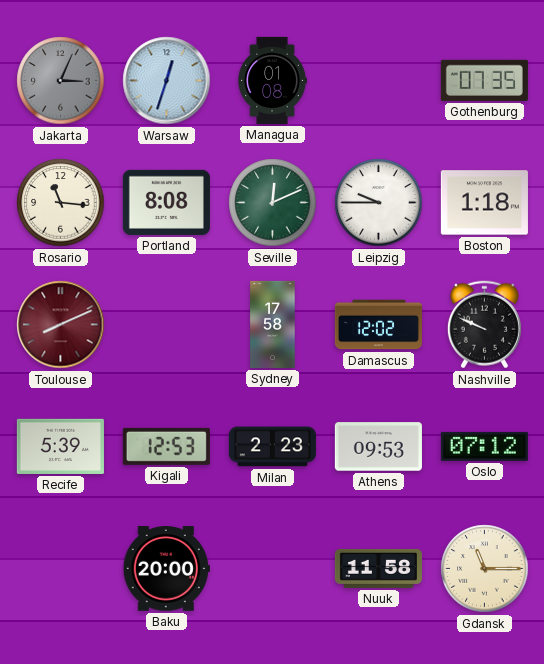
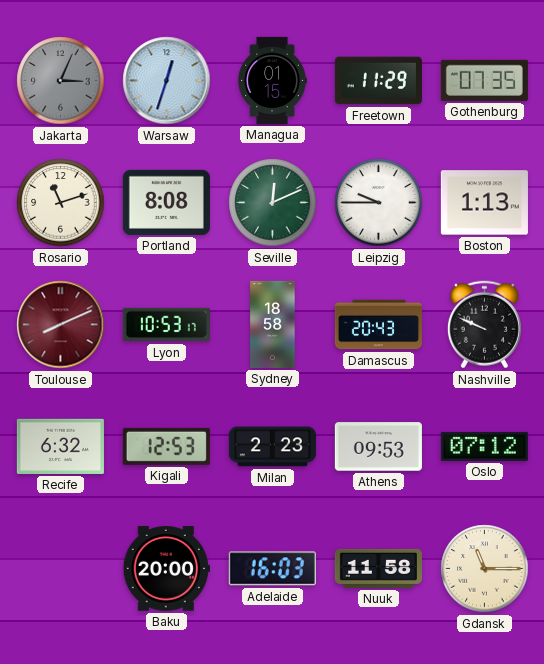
Managua: 01:08 -> 01:15
Freetown: none -> 11:29
Rosario: 11:16 -> 11:12
Boston: 1:18 -> 1:13
Lyon: none -> 10:53
Sydney: 17:58 -> 18:58
Damascus: 12:02 -> 20:43
Recife: 5:39 -> 6:32
Adelaide: none -> 16:03
